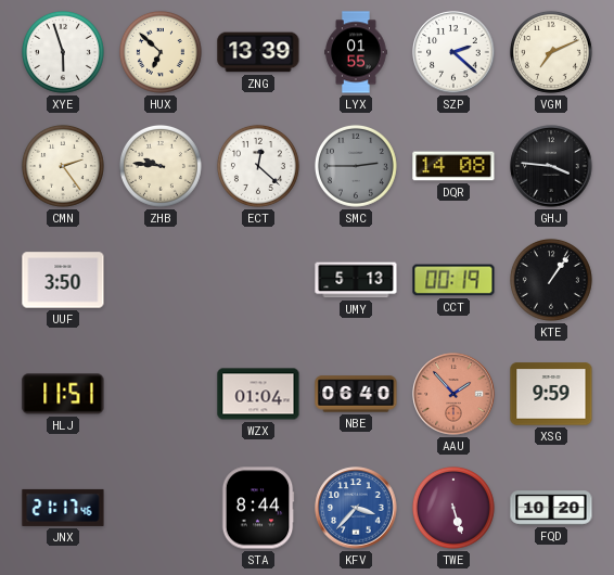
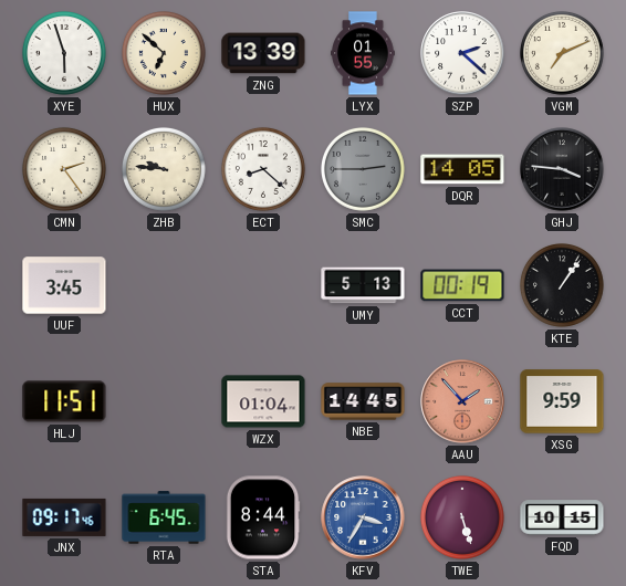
ECT: 12:22 -> 8:22
DQR: 14:08 -> 14:05
UUF: 3:50 -> 3:45
NBE: 06:40 -> 14:45
JNX: 21:17 -> 09:17
RTA: none -> 6:45
KFV: 3:37 -> 3:35
FQD: 10:20 -> 10:15
